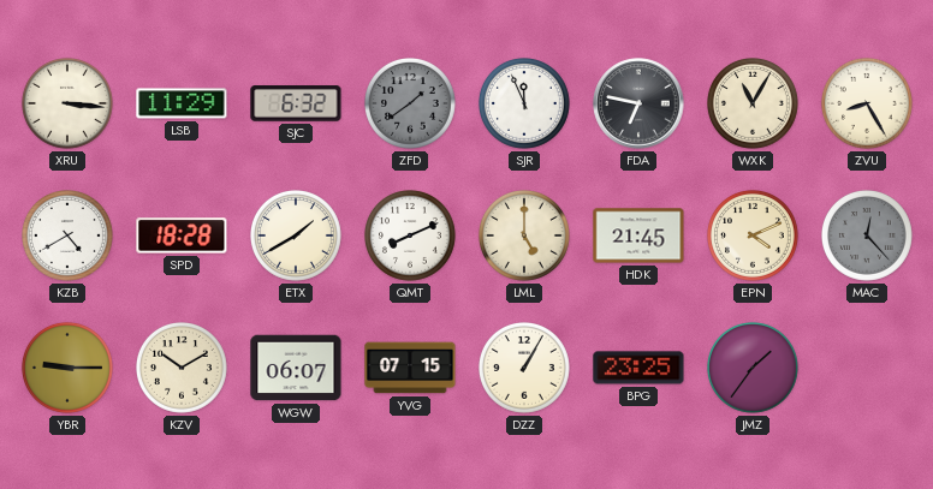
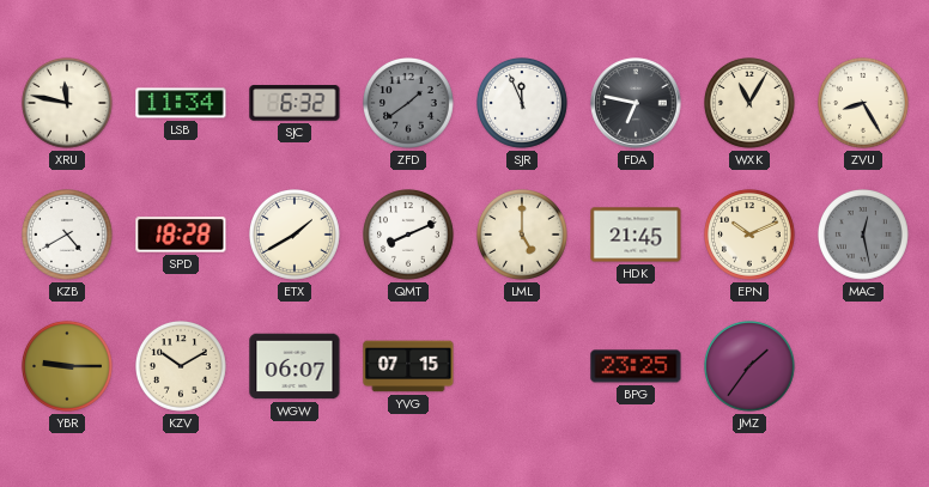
XRU: 3:16 -> 11:47
LSB: 11:29 -> 11:34
EPN: 4:11 -> 10:11
MAC: 12:23 -> 12:28
DZZ: 1:05 -> none
